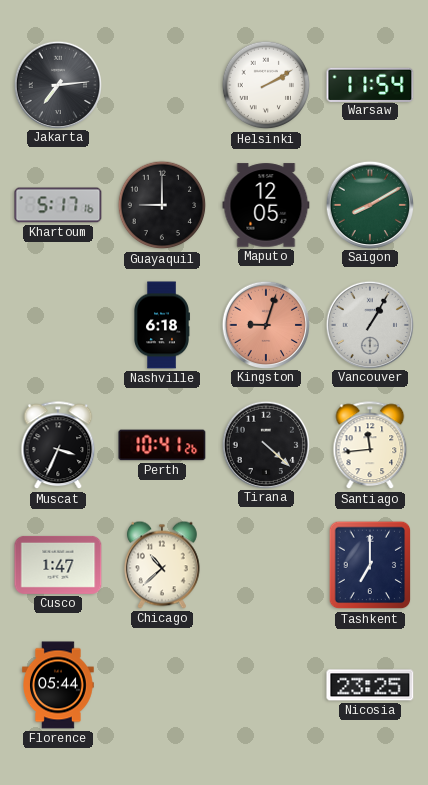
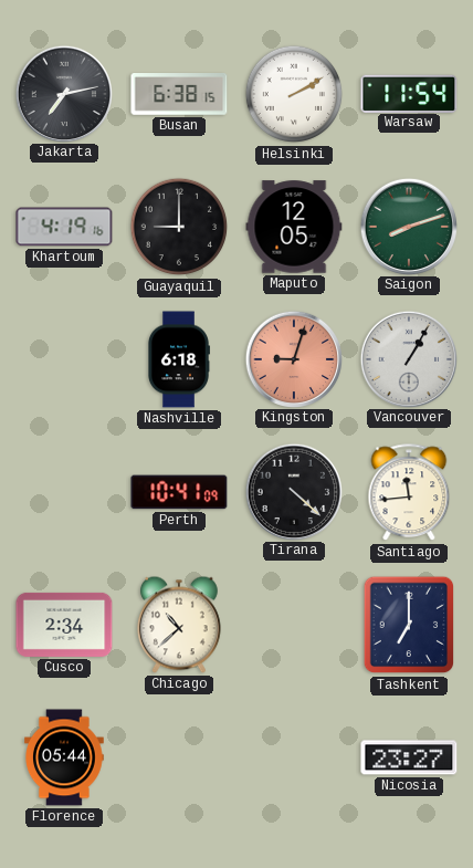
Jakarta: 7:14 -> 7:13
Busan: none -> 6:38
Khartoum: 5:17 -> 4:19
Saigon: 8:10 -> 8:12
Muscat: 3:34 -> none
Perth: 10:41:26 -> 10:41:09
Cusco: 1:47 -> 2:34
Nicosia: 23:25 -> 23:27
